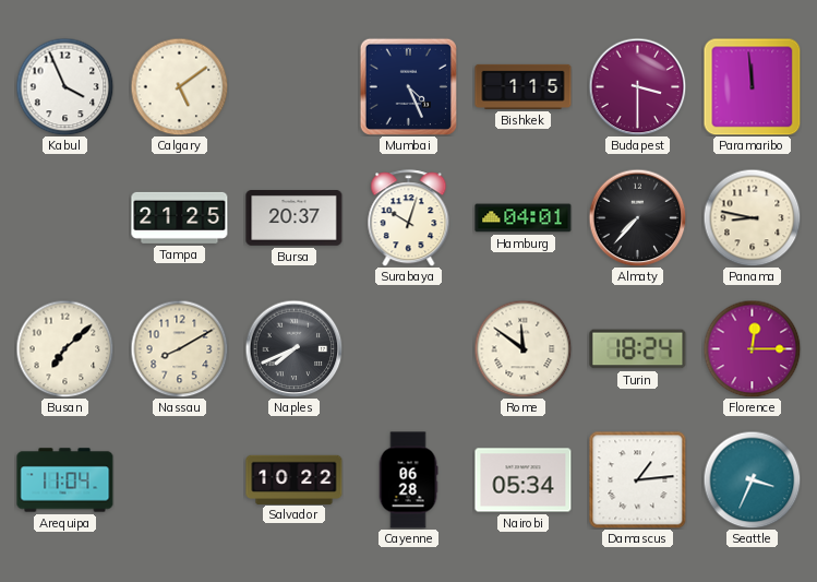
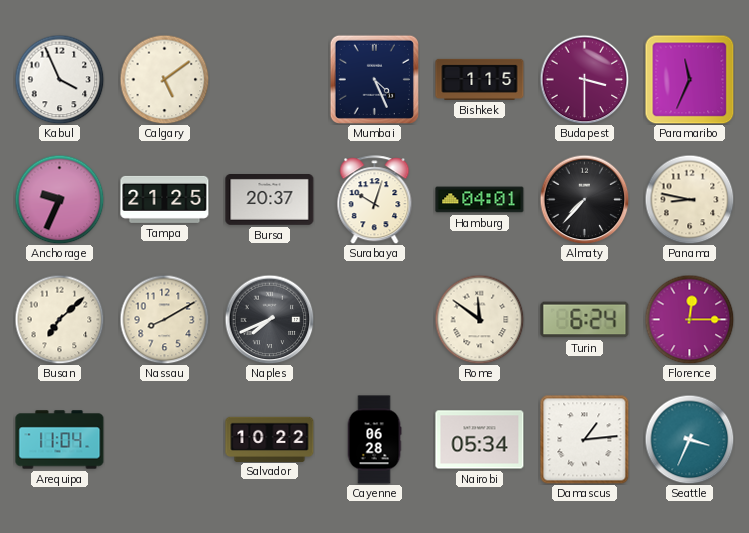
Paramaribo: 11:59 -> 11:34
Anchorage: none -> 9:34
Turin: 18:24 -> 6:24
